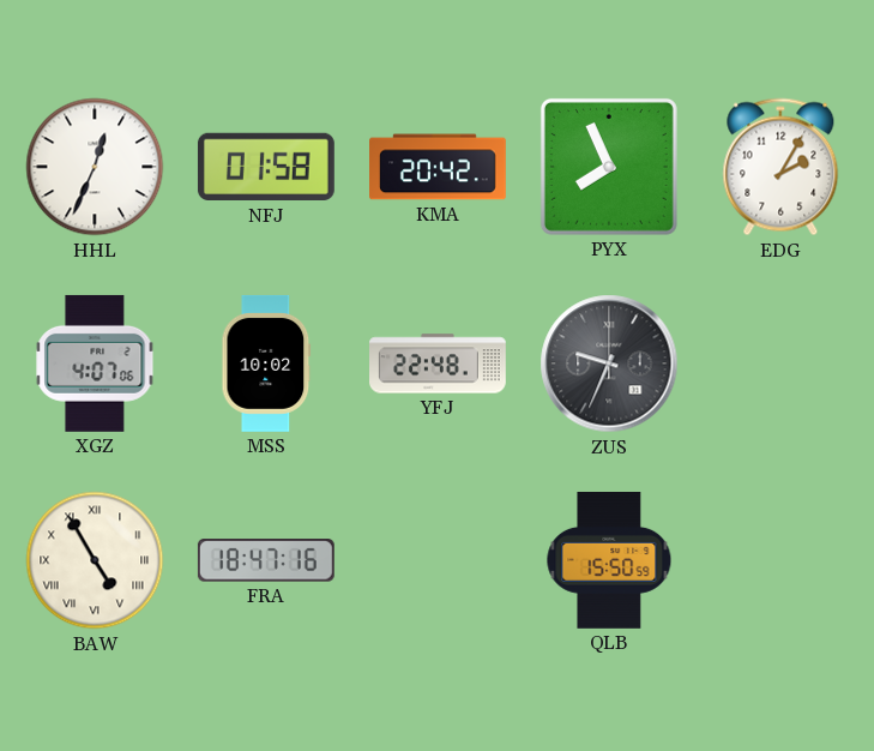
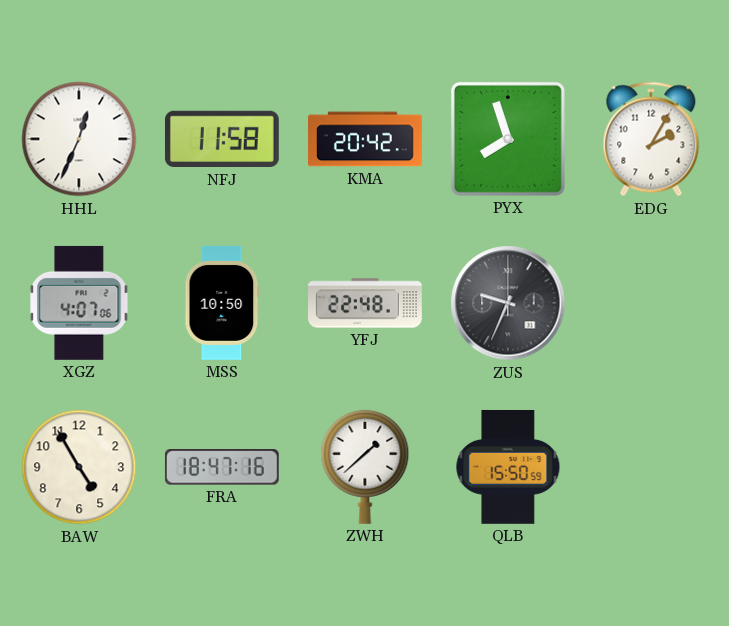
NFJ: 01:58 -> 11:58
PYX: 7:56 -> 7:57
MSS: 10:02 -> 10:50
BAW numerals: Roman -> Arabic
ZWH: none -> 1:38
